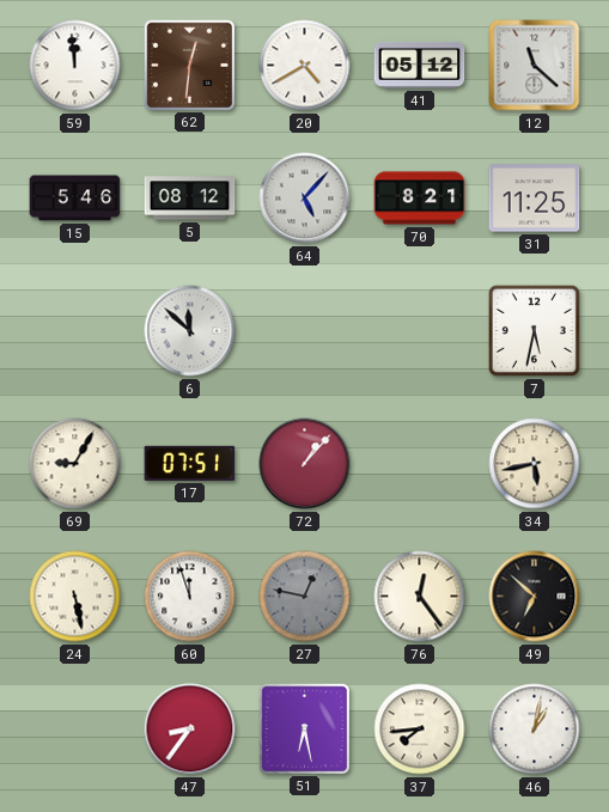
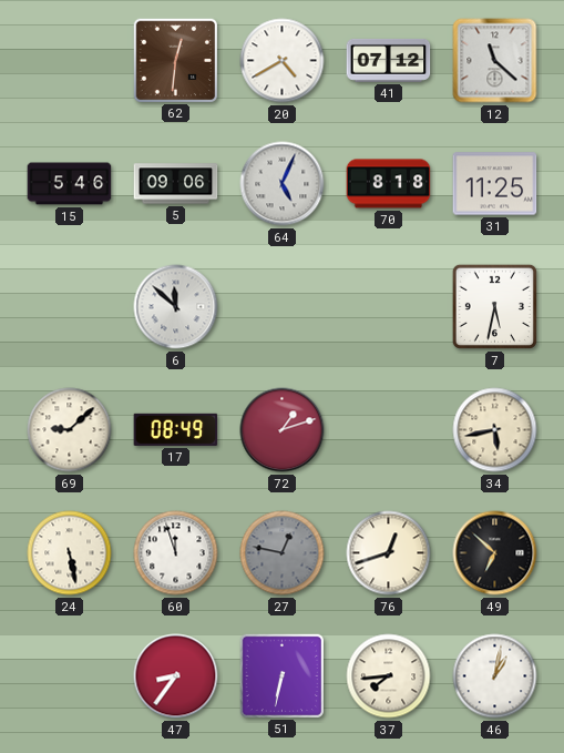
59: 11:59 -> none
41: 05:12 -> 07:12
5: 08:12 -> 09:06
64: 5:07 -> 5:04
70: 8:21 -> 8:18
69: 9:05 -> 9:08
17: 07:51 -> 08:49
72: 1:07 -> 1:12
76: 12:24 -> 12:42
51: 6:28 -> 6:32
